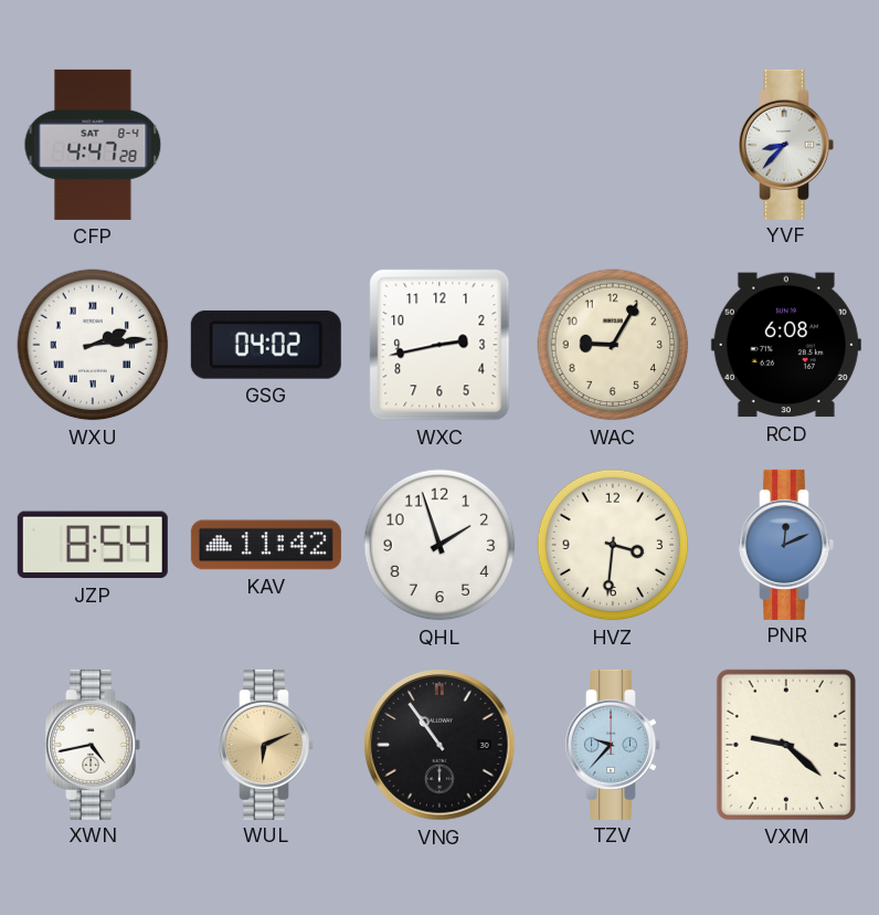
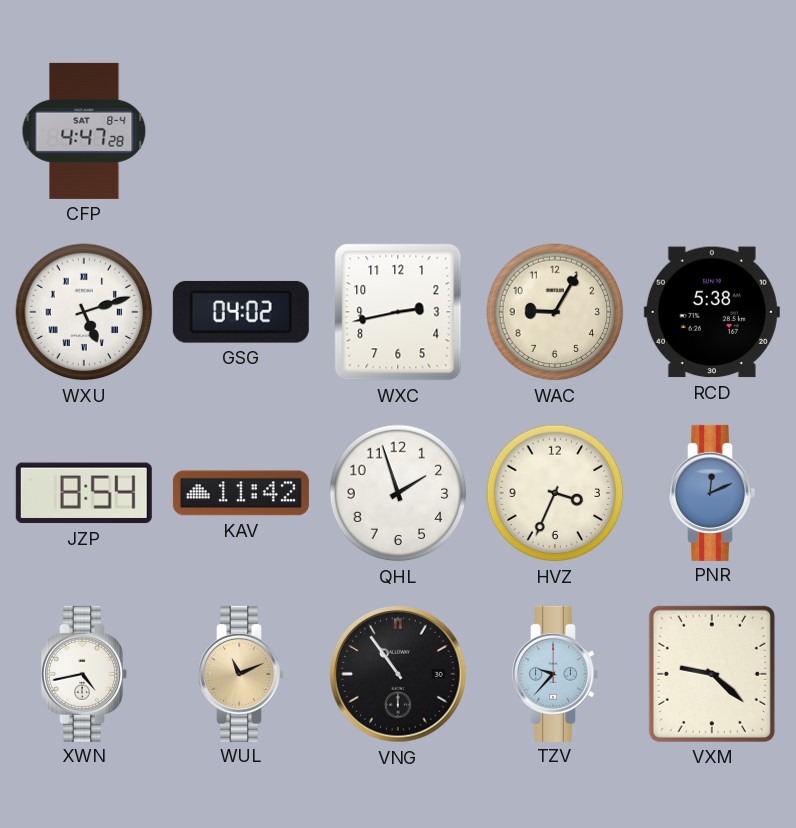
YVF: 8:37 -> none
WXU: 2:14 -> 5:12
RCD: 6:08 -> 5:38
HVZ: 3:31 -> 3:34
WUL: 6:11 -> 11:11
